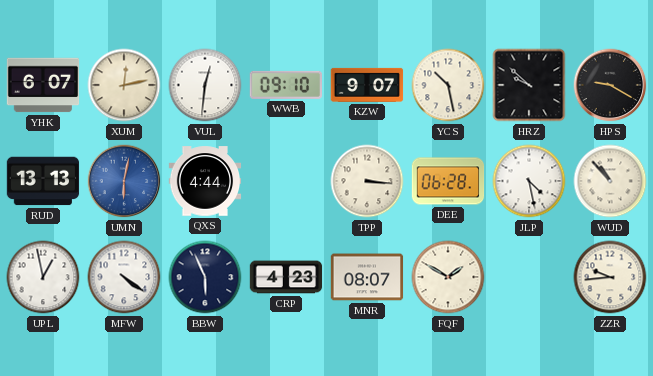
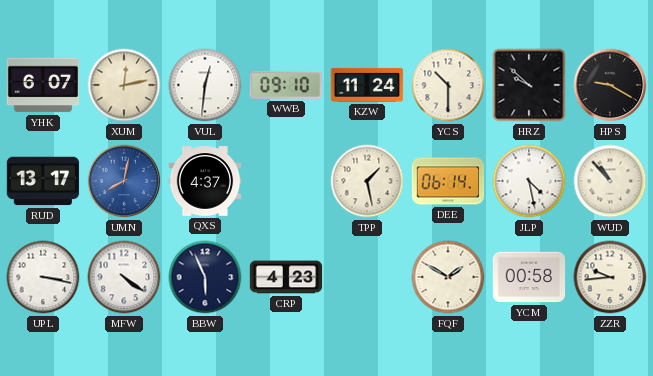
KZW: 9:07 -> 11:24
YCS: 10:28 -> 10:30
RUD: 13:13 -> 13:17
UMN: 6:02 -> 8:02
QXS: 4:44 -> 4:37
TPP: 3:16 -> 1:28
DEE: 06:28 -> 06:14
UPL: 12:58 -> 3:17
MNR: 08:07 -> none
YCM: none -> 00:58
